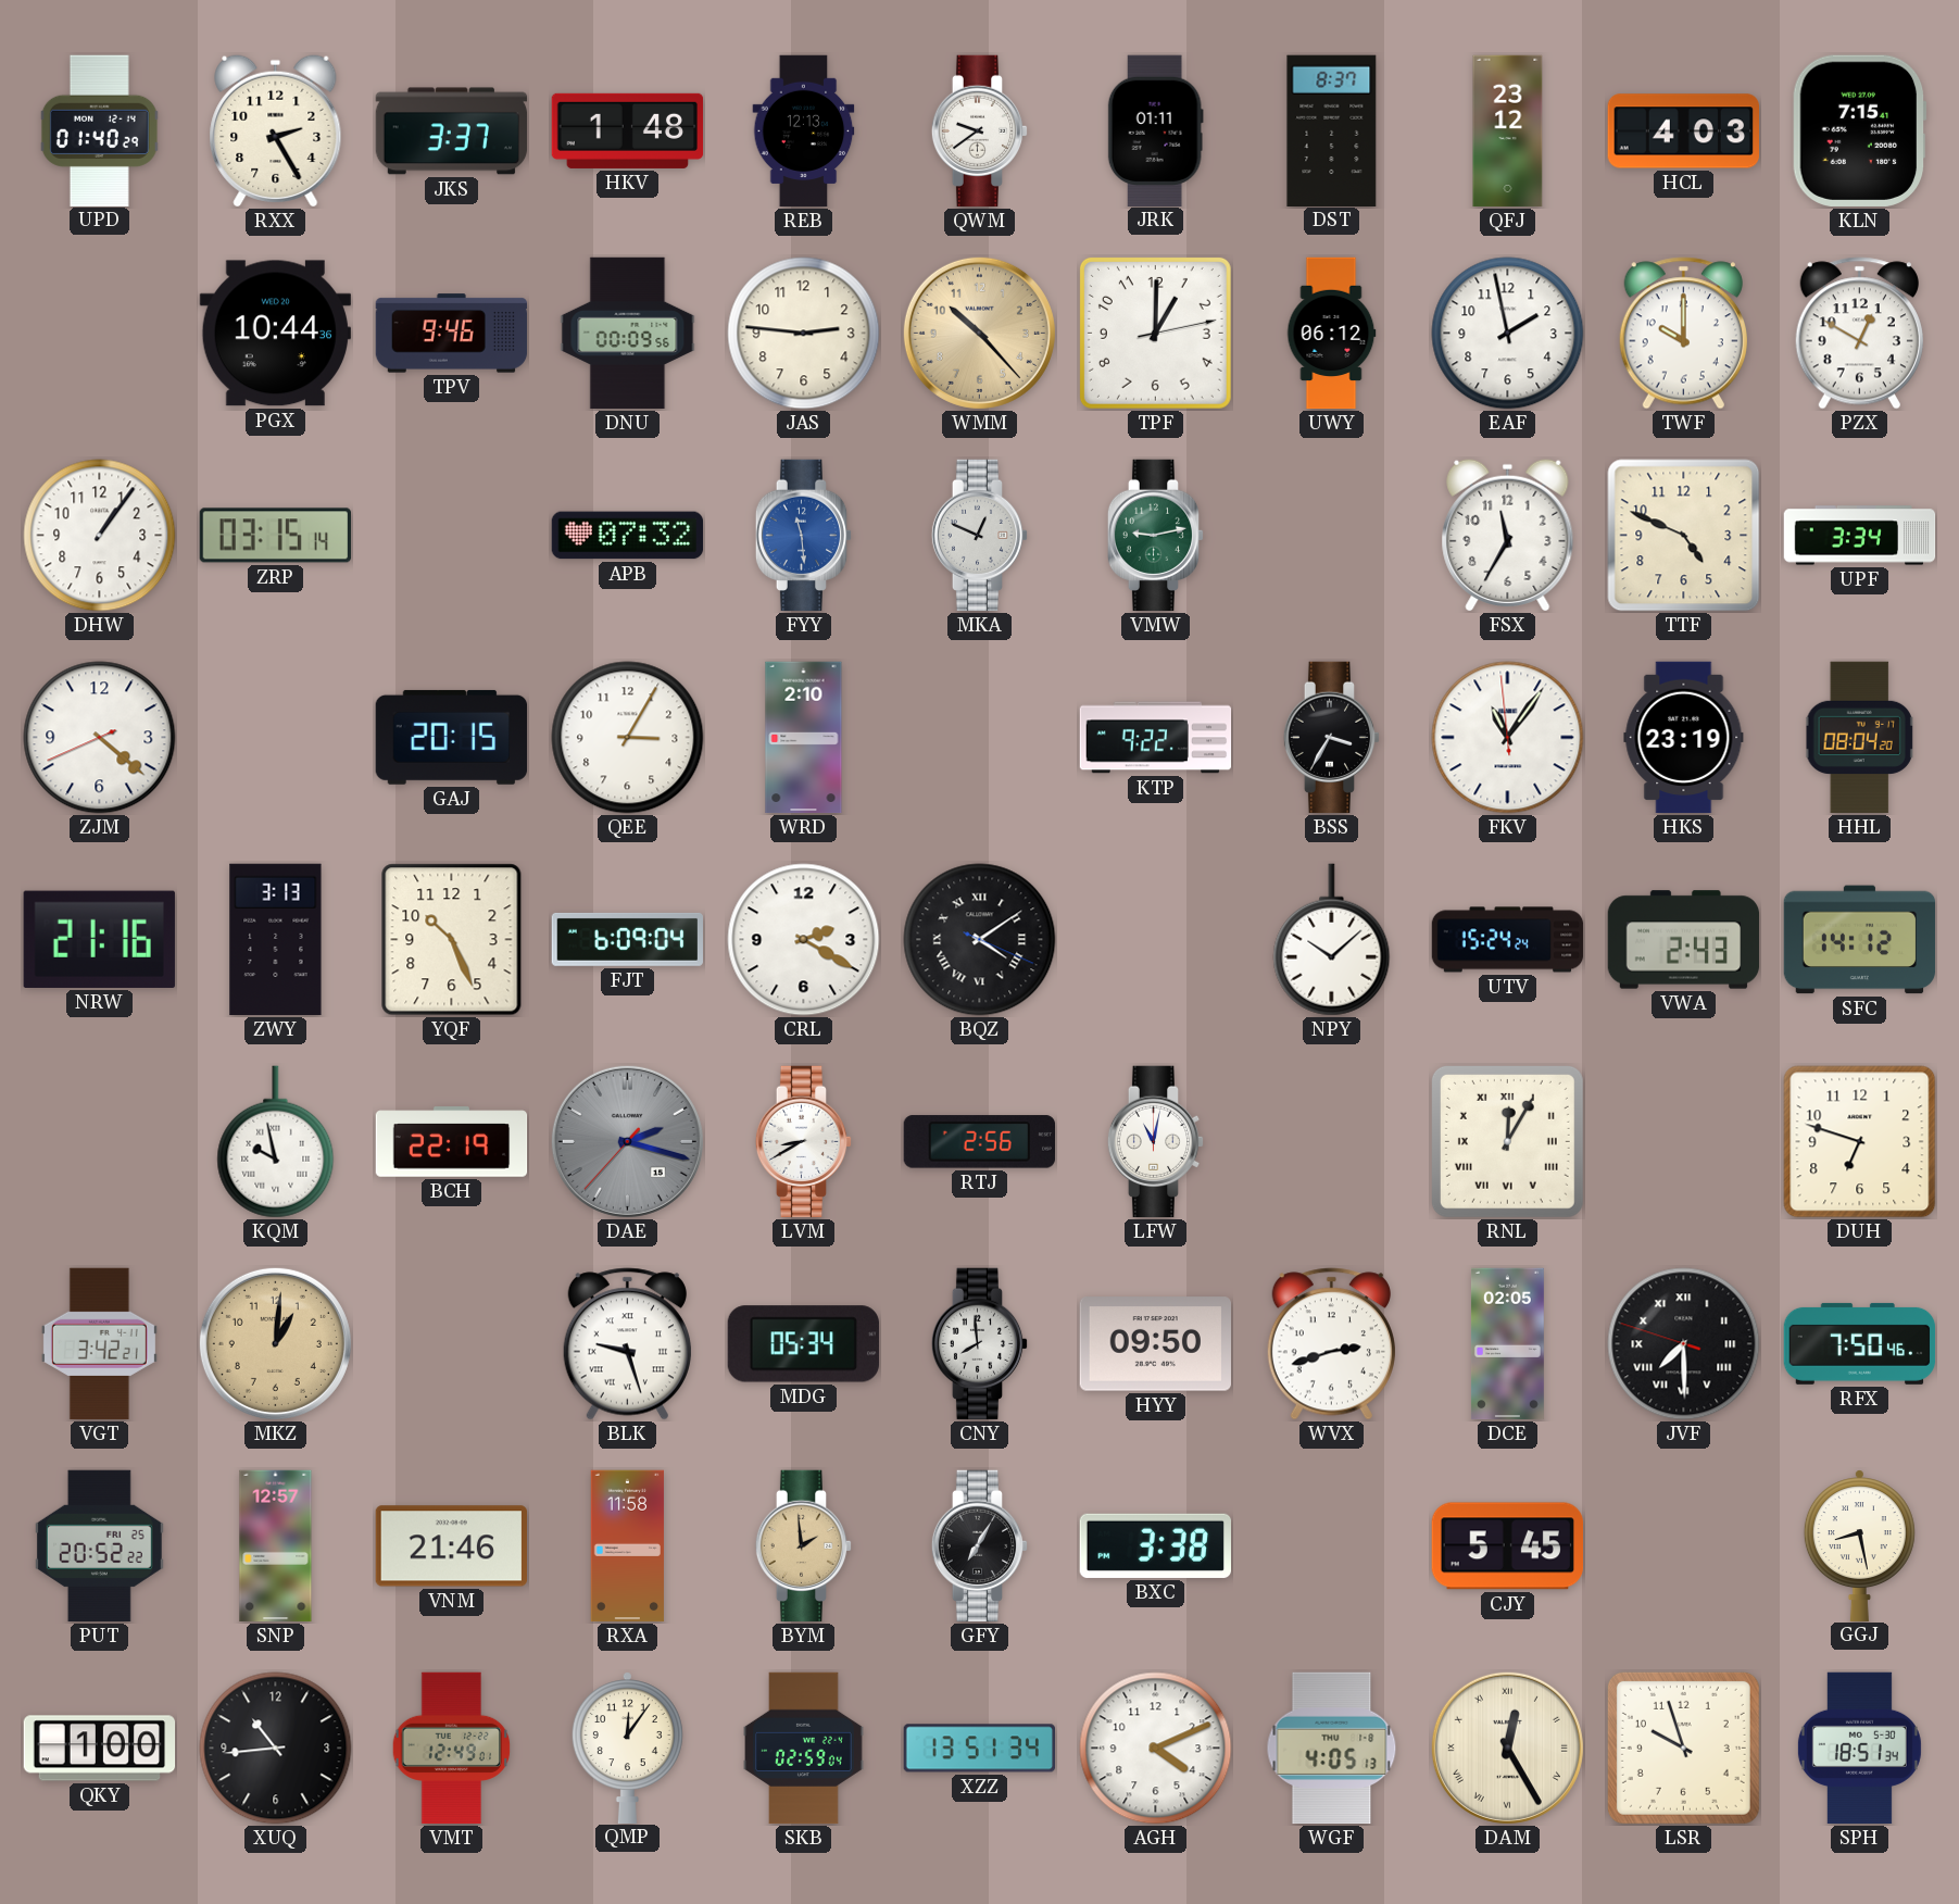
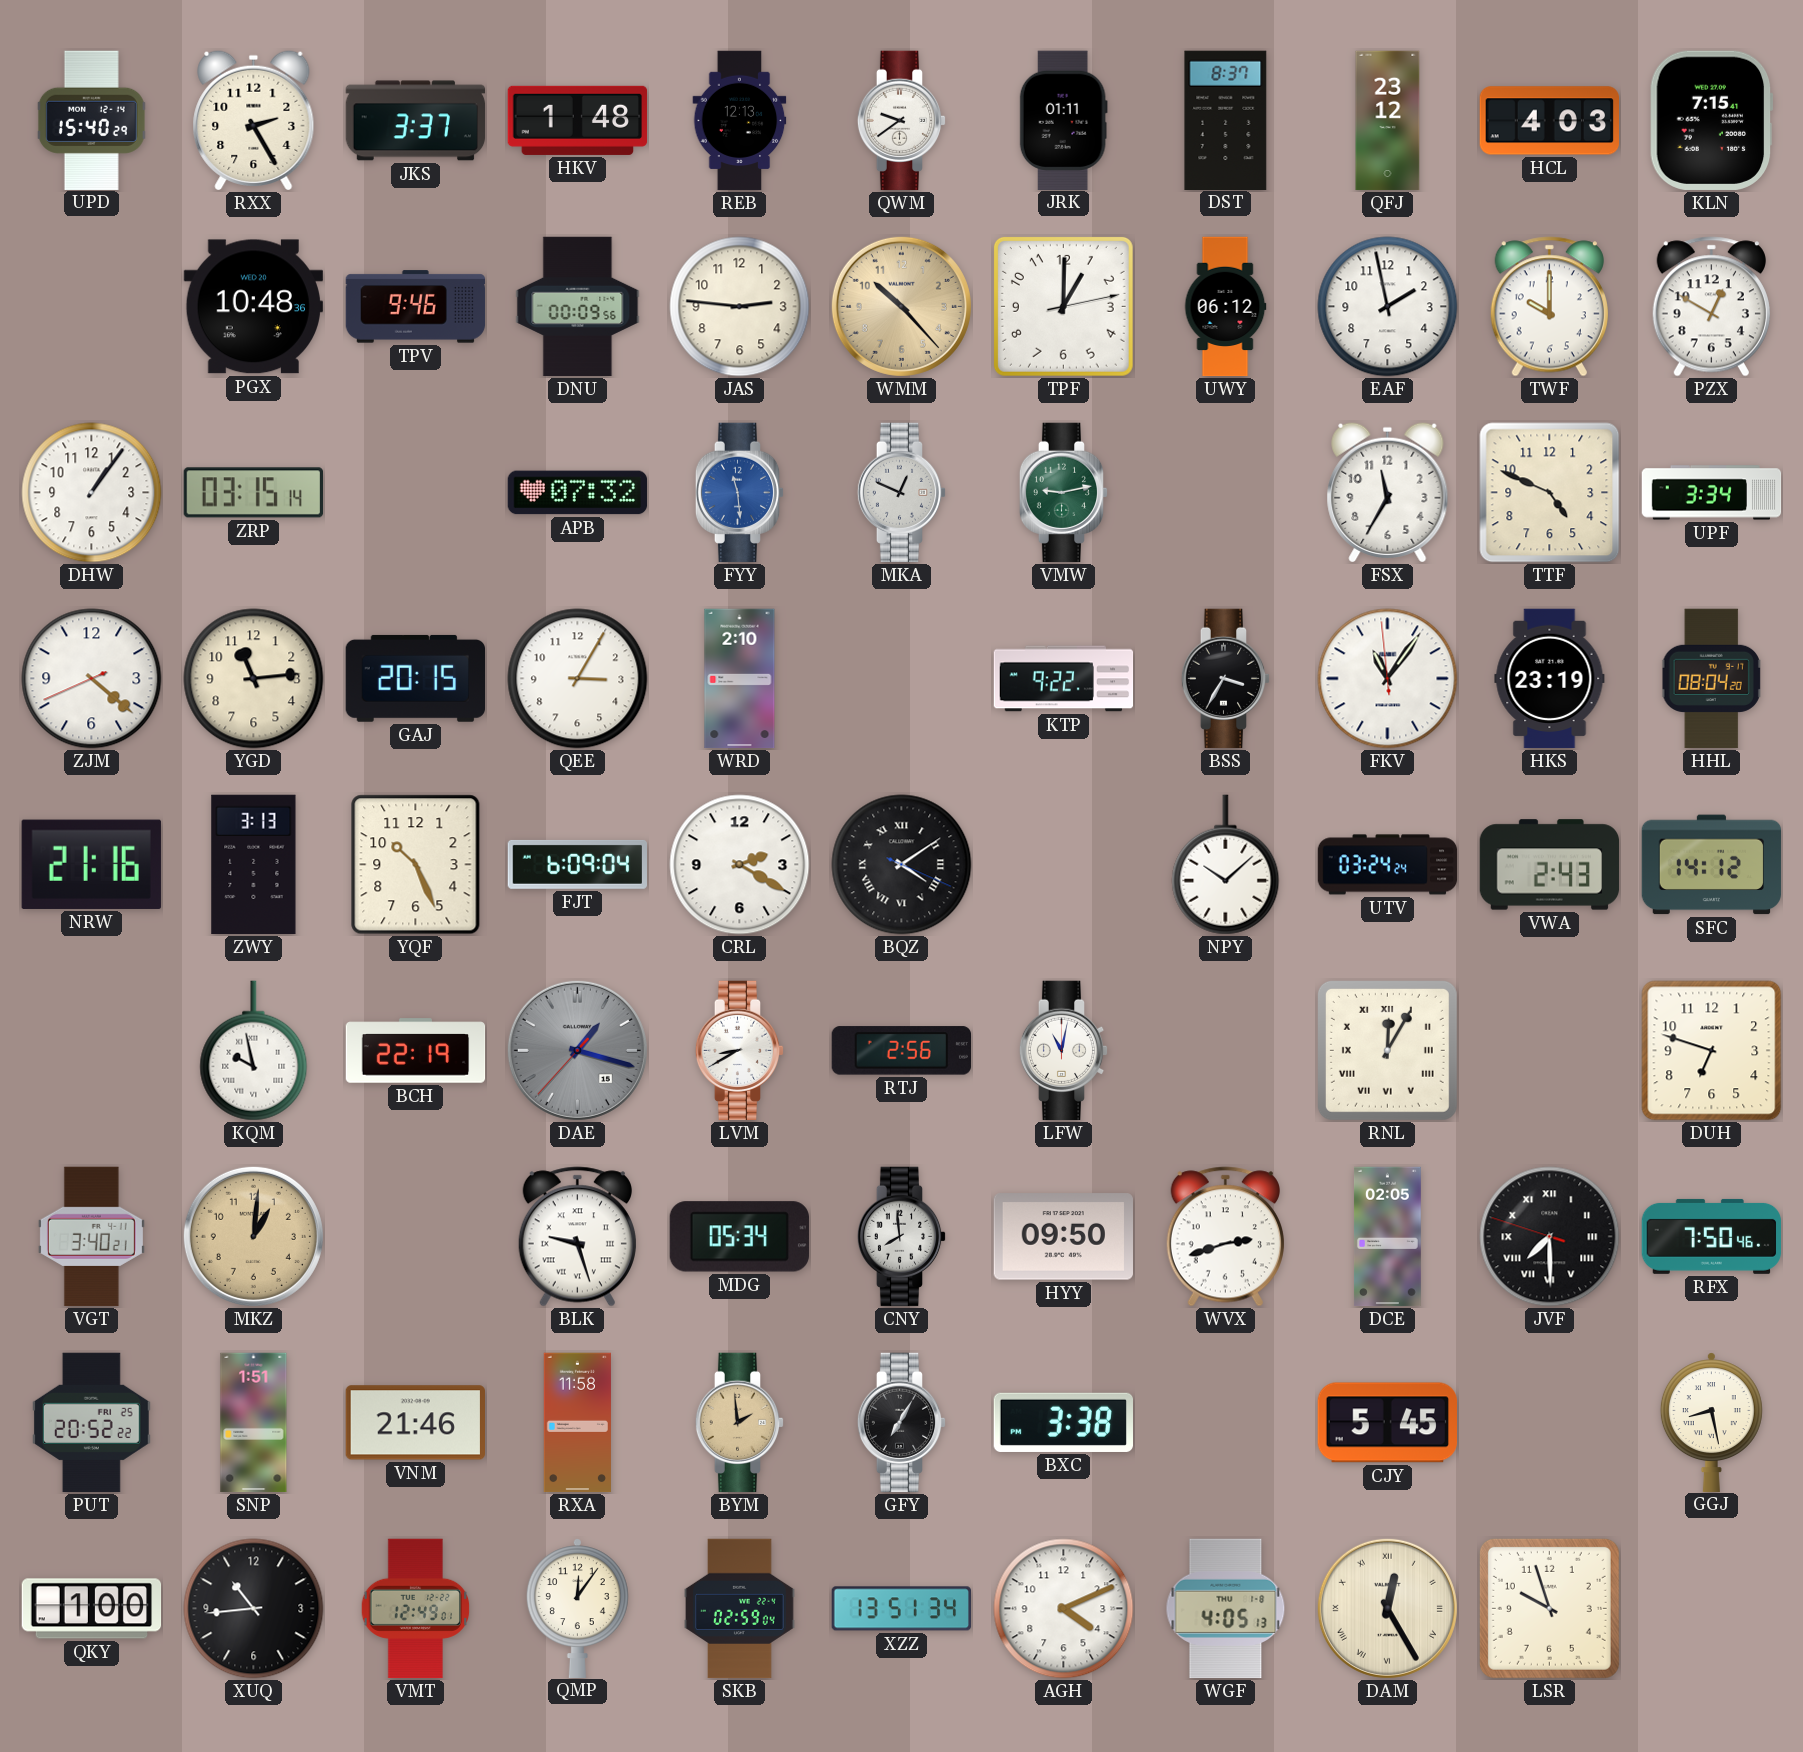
UPD: 01:40 -> 15:40
PGX: 10:44 -> 10:48
YGD: none -> 11:14
UTV: 15:24 -> 03:24
DAE: 2:17 -> 1:17
VGT: 3:42 -> 3:40
SNP: 12:57 -> 1:51
SPH: 18:51 -> none
